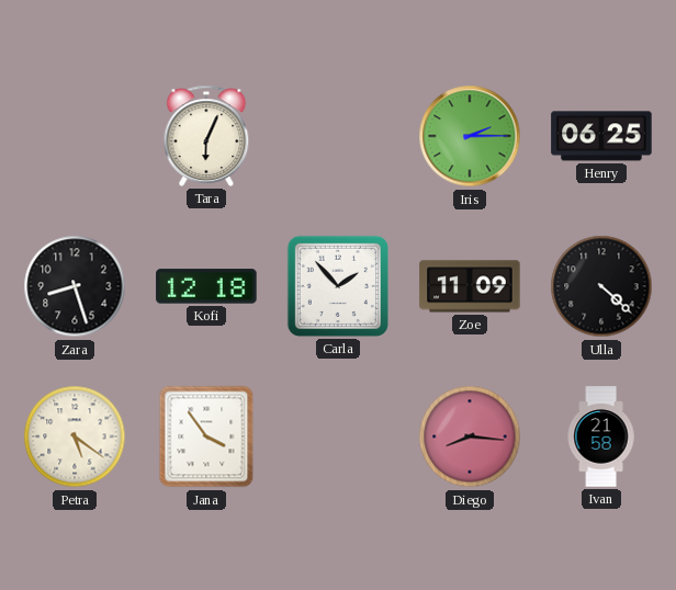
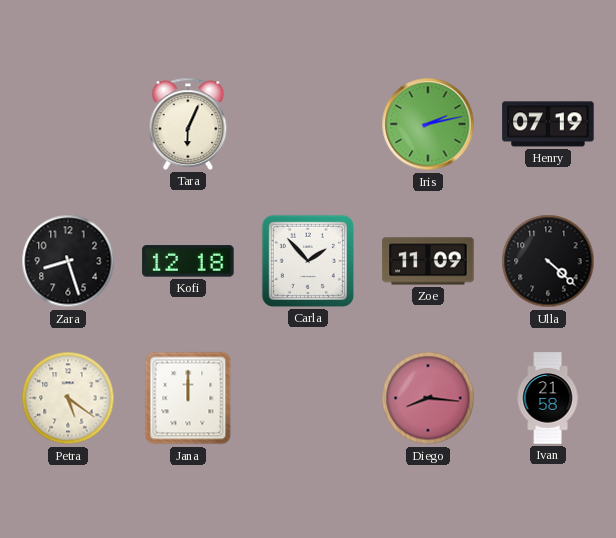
Iris: 2:15 -> 2:13
Henry: 06:25 -> 07:19
Jana: 3:54 -> 12:00
